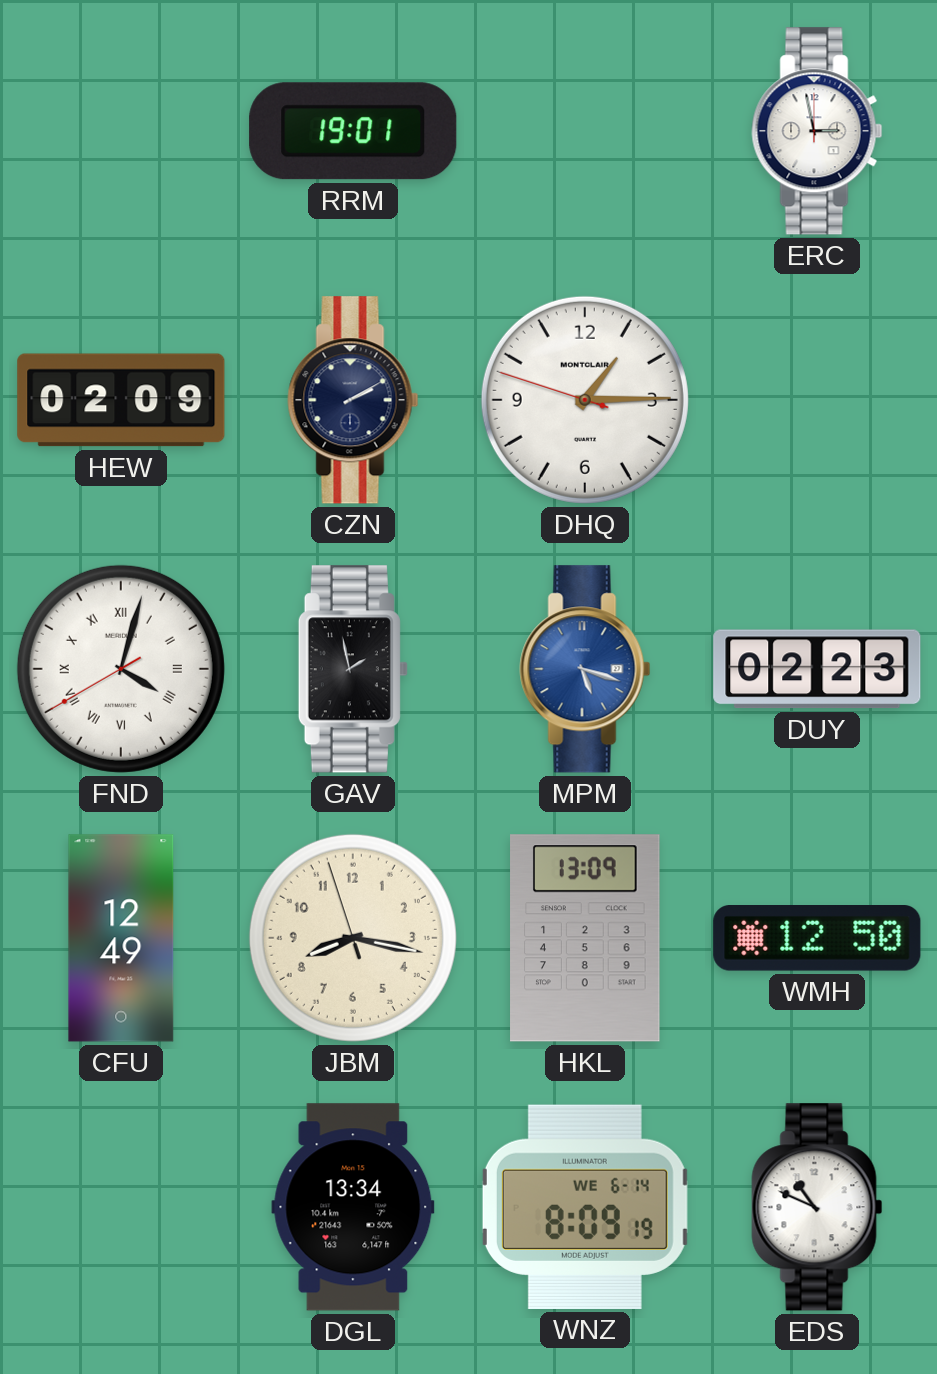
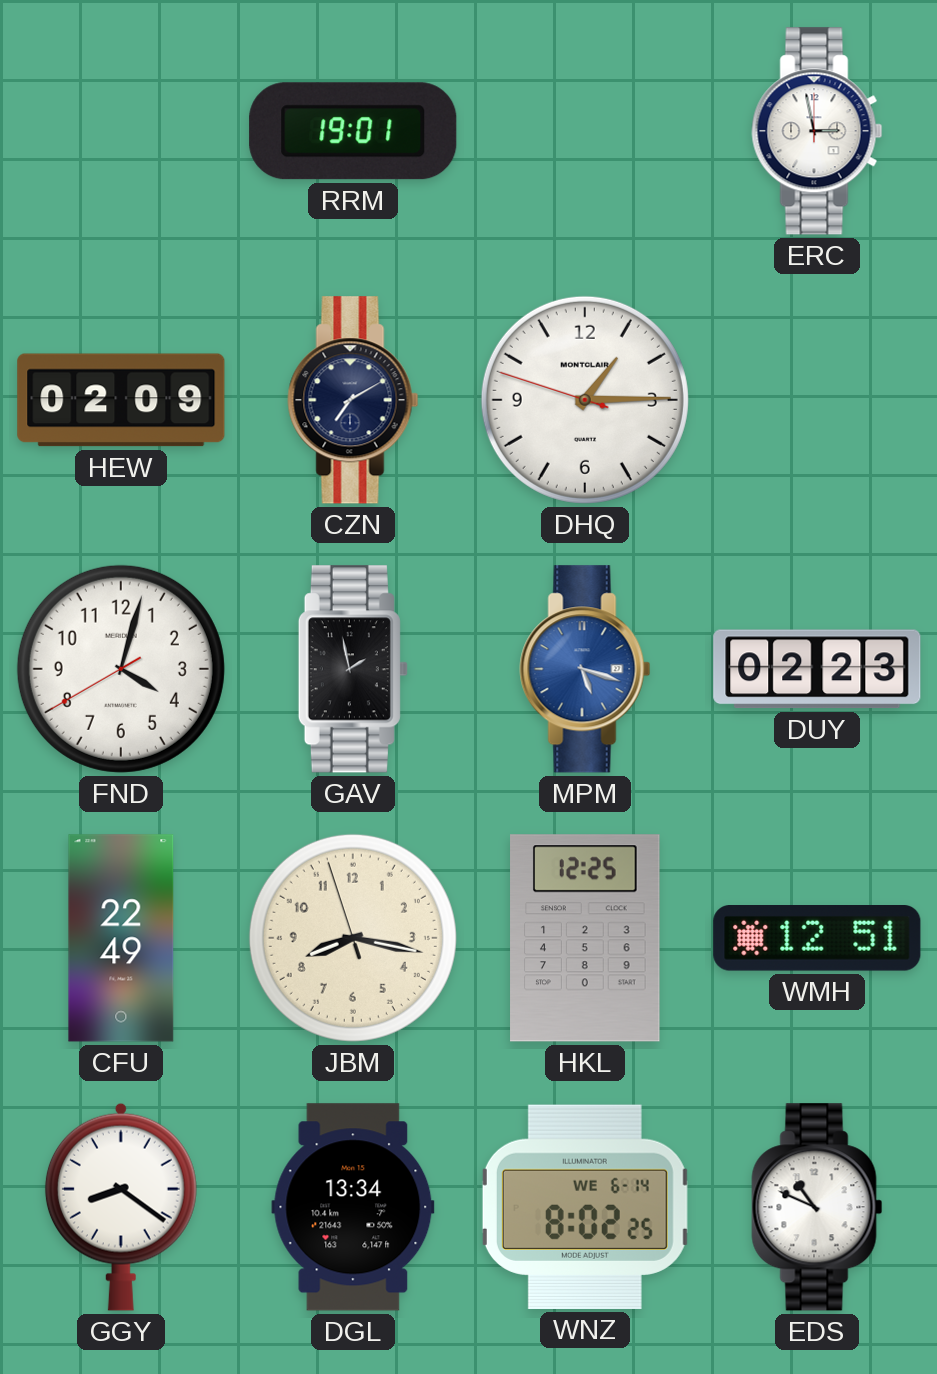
CZN: 2:10 -> 7:10
FND numerals: Roman -> Arabic
CFU: 12:49 -> 22:49
HKL: 13:09 -> 12:25
WMH: 12:50 -> 12:51
GGY: none -> 8:21
WNZ: 8:09 -> 8:02
